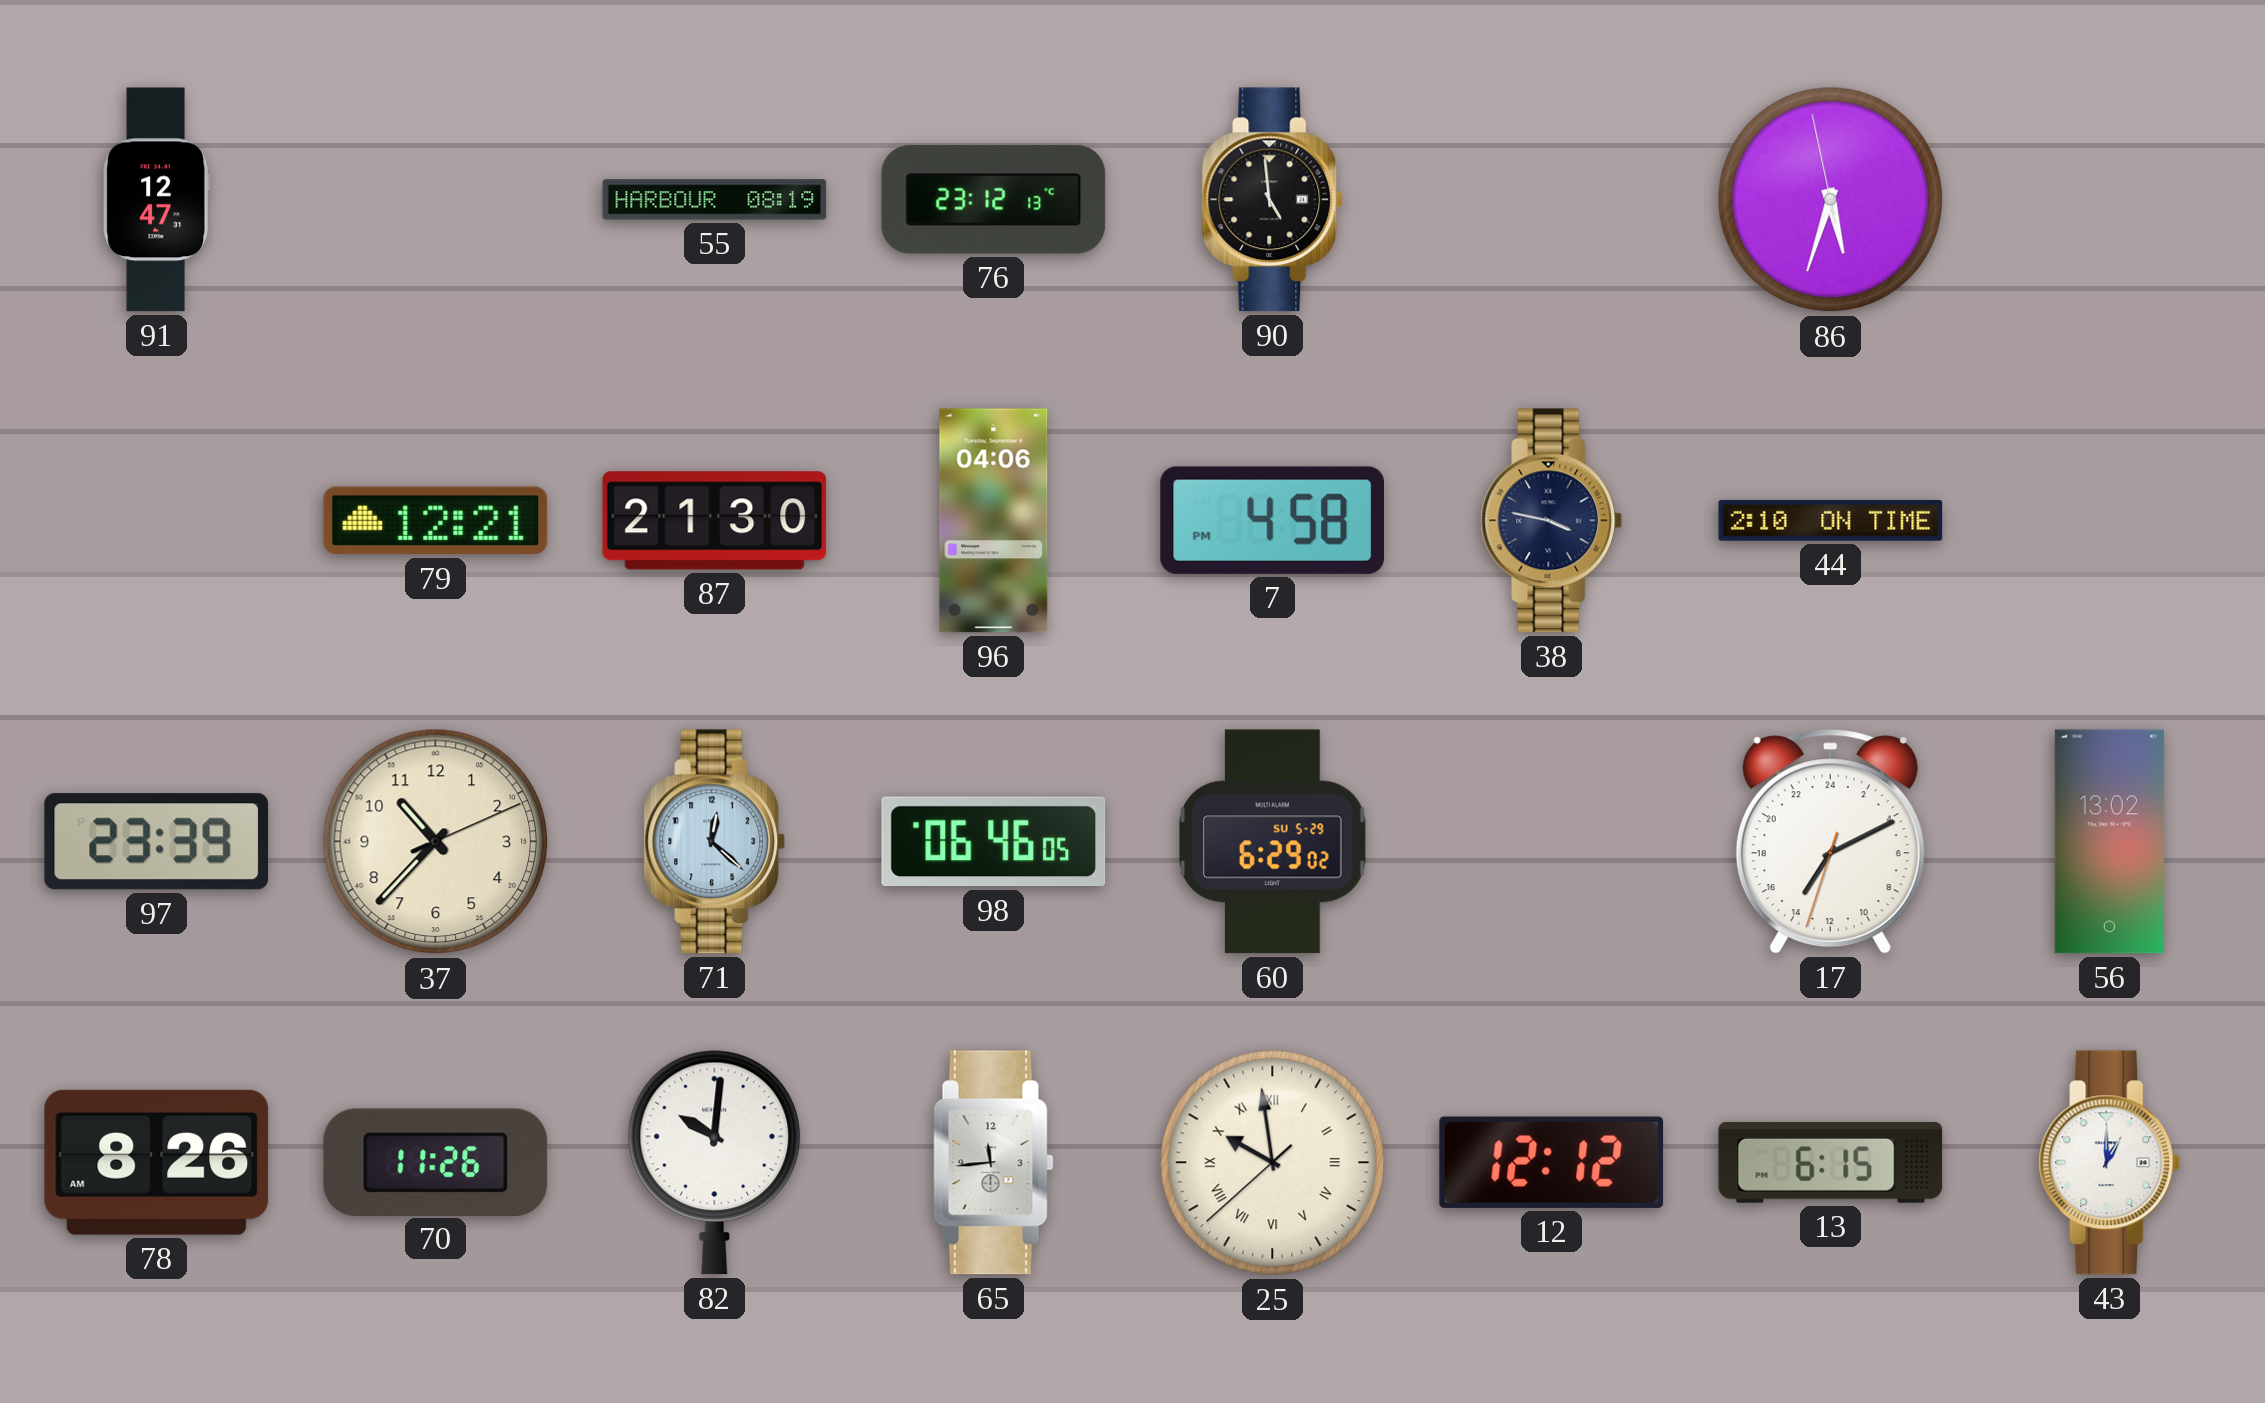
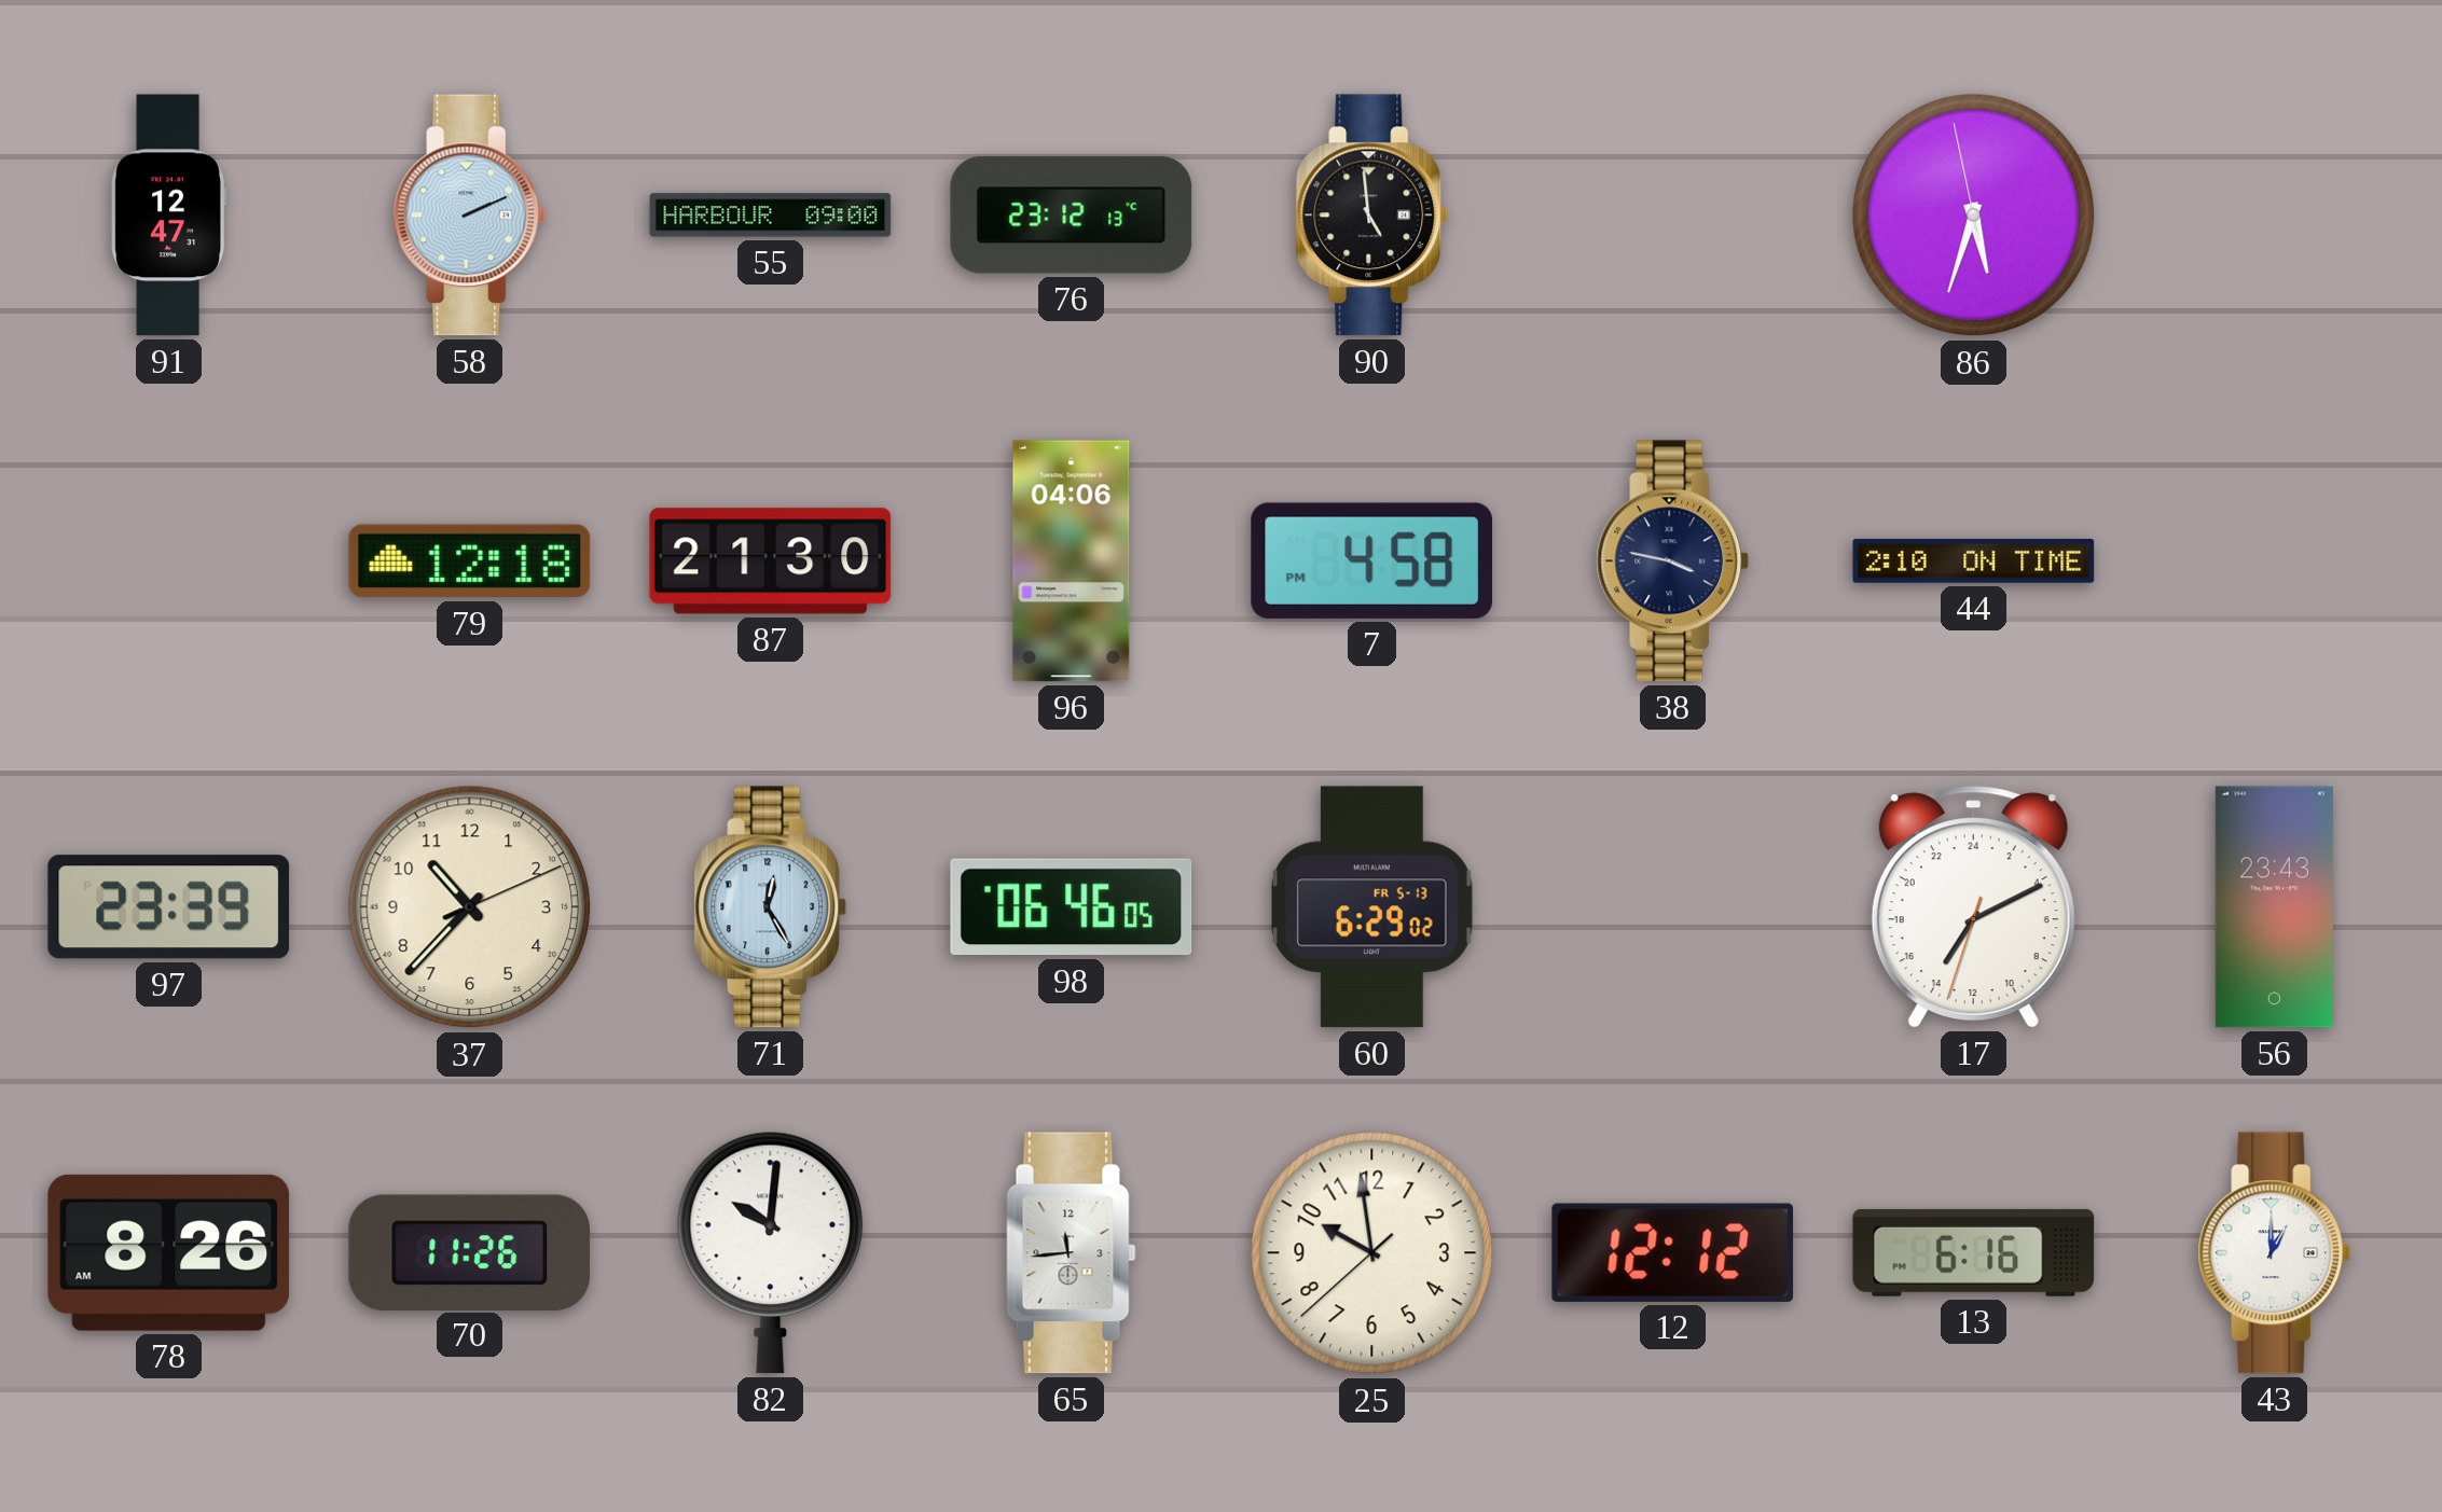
58: none -> 2:11
55: 08:19 -> 09:00
79: 12:21 -> 12:18
71: 12:22 -> 12:25
60 date: SU 5-29 -> FR 5-13
56: 13:02 -> 23:43
25 numerals: Roman -> Arabic
13: 6:15 -> 6:16
